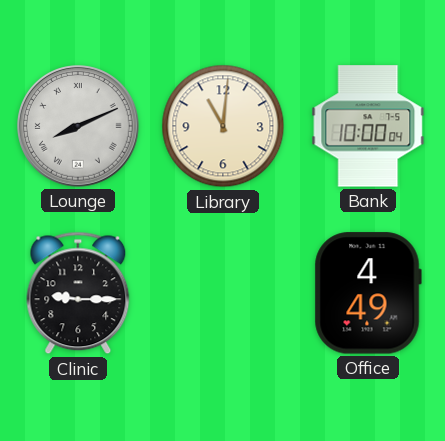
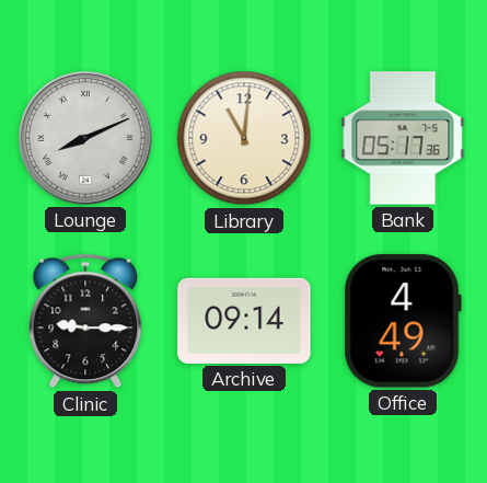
Bank: 10:00 -> 05:17
Archive: none -> 09:14
